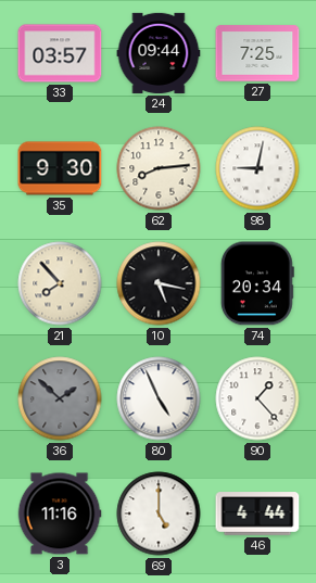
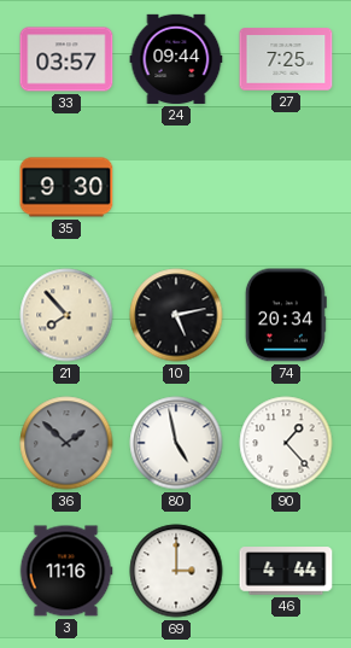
62: 8:14 -> none
98: 9:02 -> none
10: 5:17 -> 5:13
80: 4:56 -> 4:58
69: 5:00 -> 3:00
